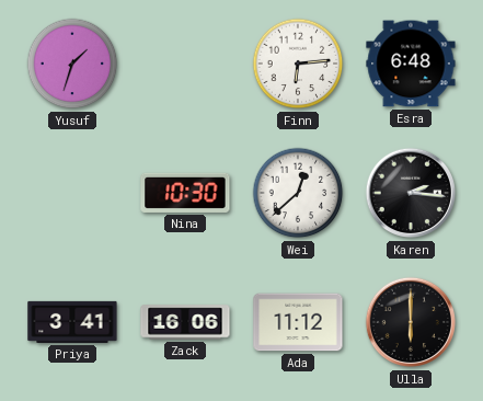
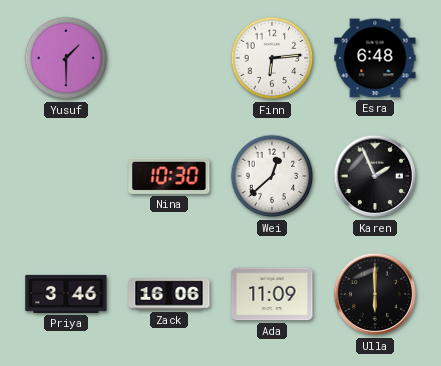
Yusuf: 1:33 -> 1:30
Karen: 2:16 -> 1:56
Priya: 3:41 -> 3:46
Ada: 11:12 -> 11:09
